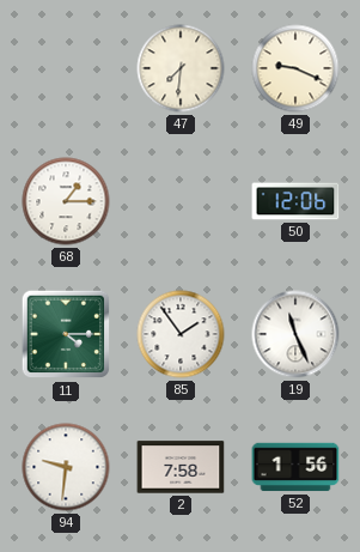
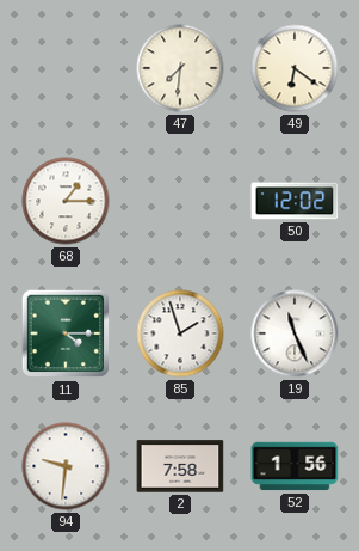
49: 9:19 -> 6:21
50: 12:06 -> 12:02
85: 1:54 -> 1:57
